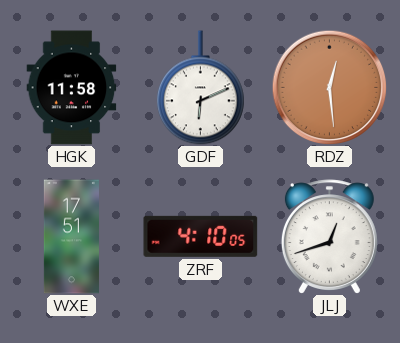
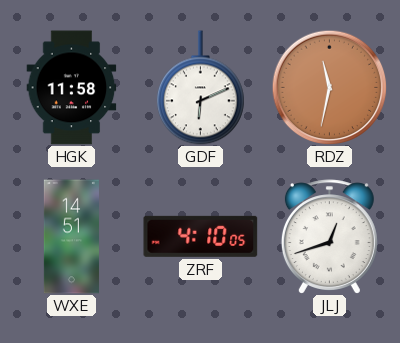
RDZ: 12:29 -> 11:32
WXE: 17:51 -> 14:51
